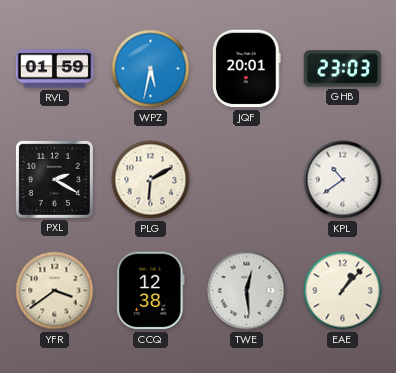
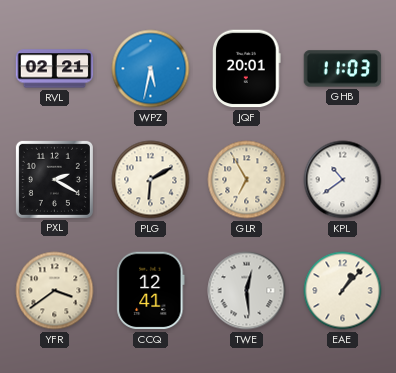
RVL: 01:59 -> 02:21
GHB: 23:03 -> 11:03
GLR: none -> 6:55
CCQ: 12:38 -> 12:41
